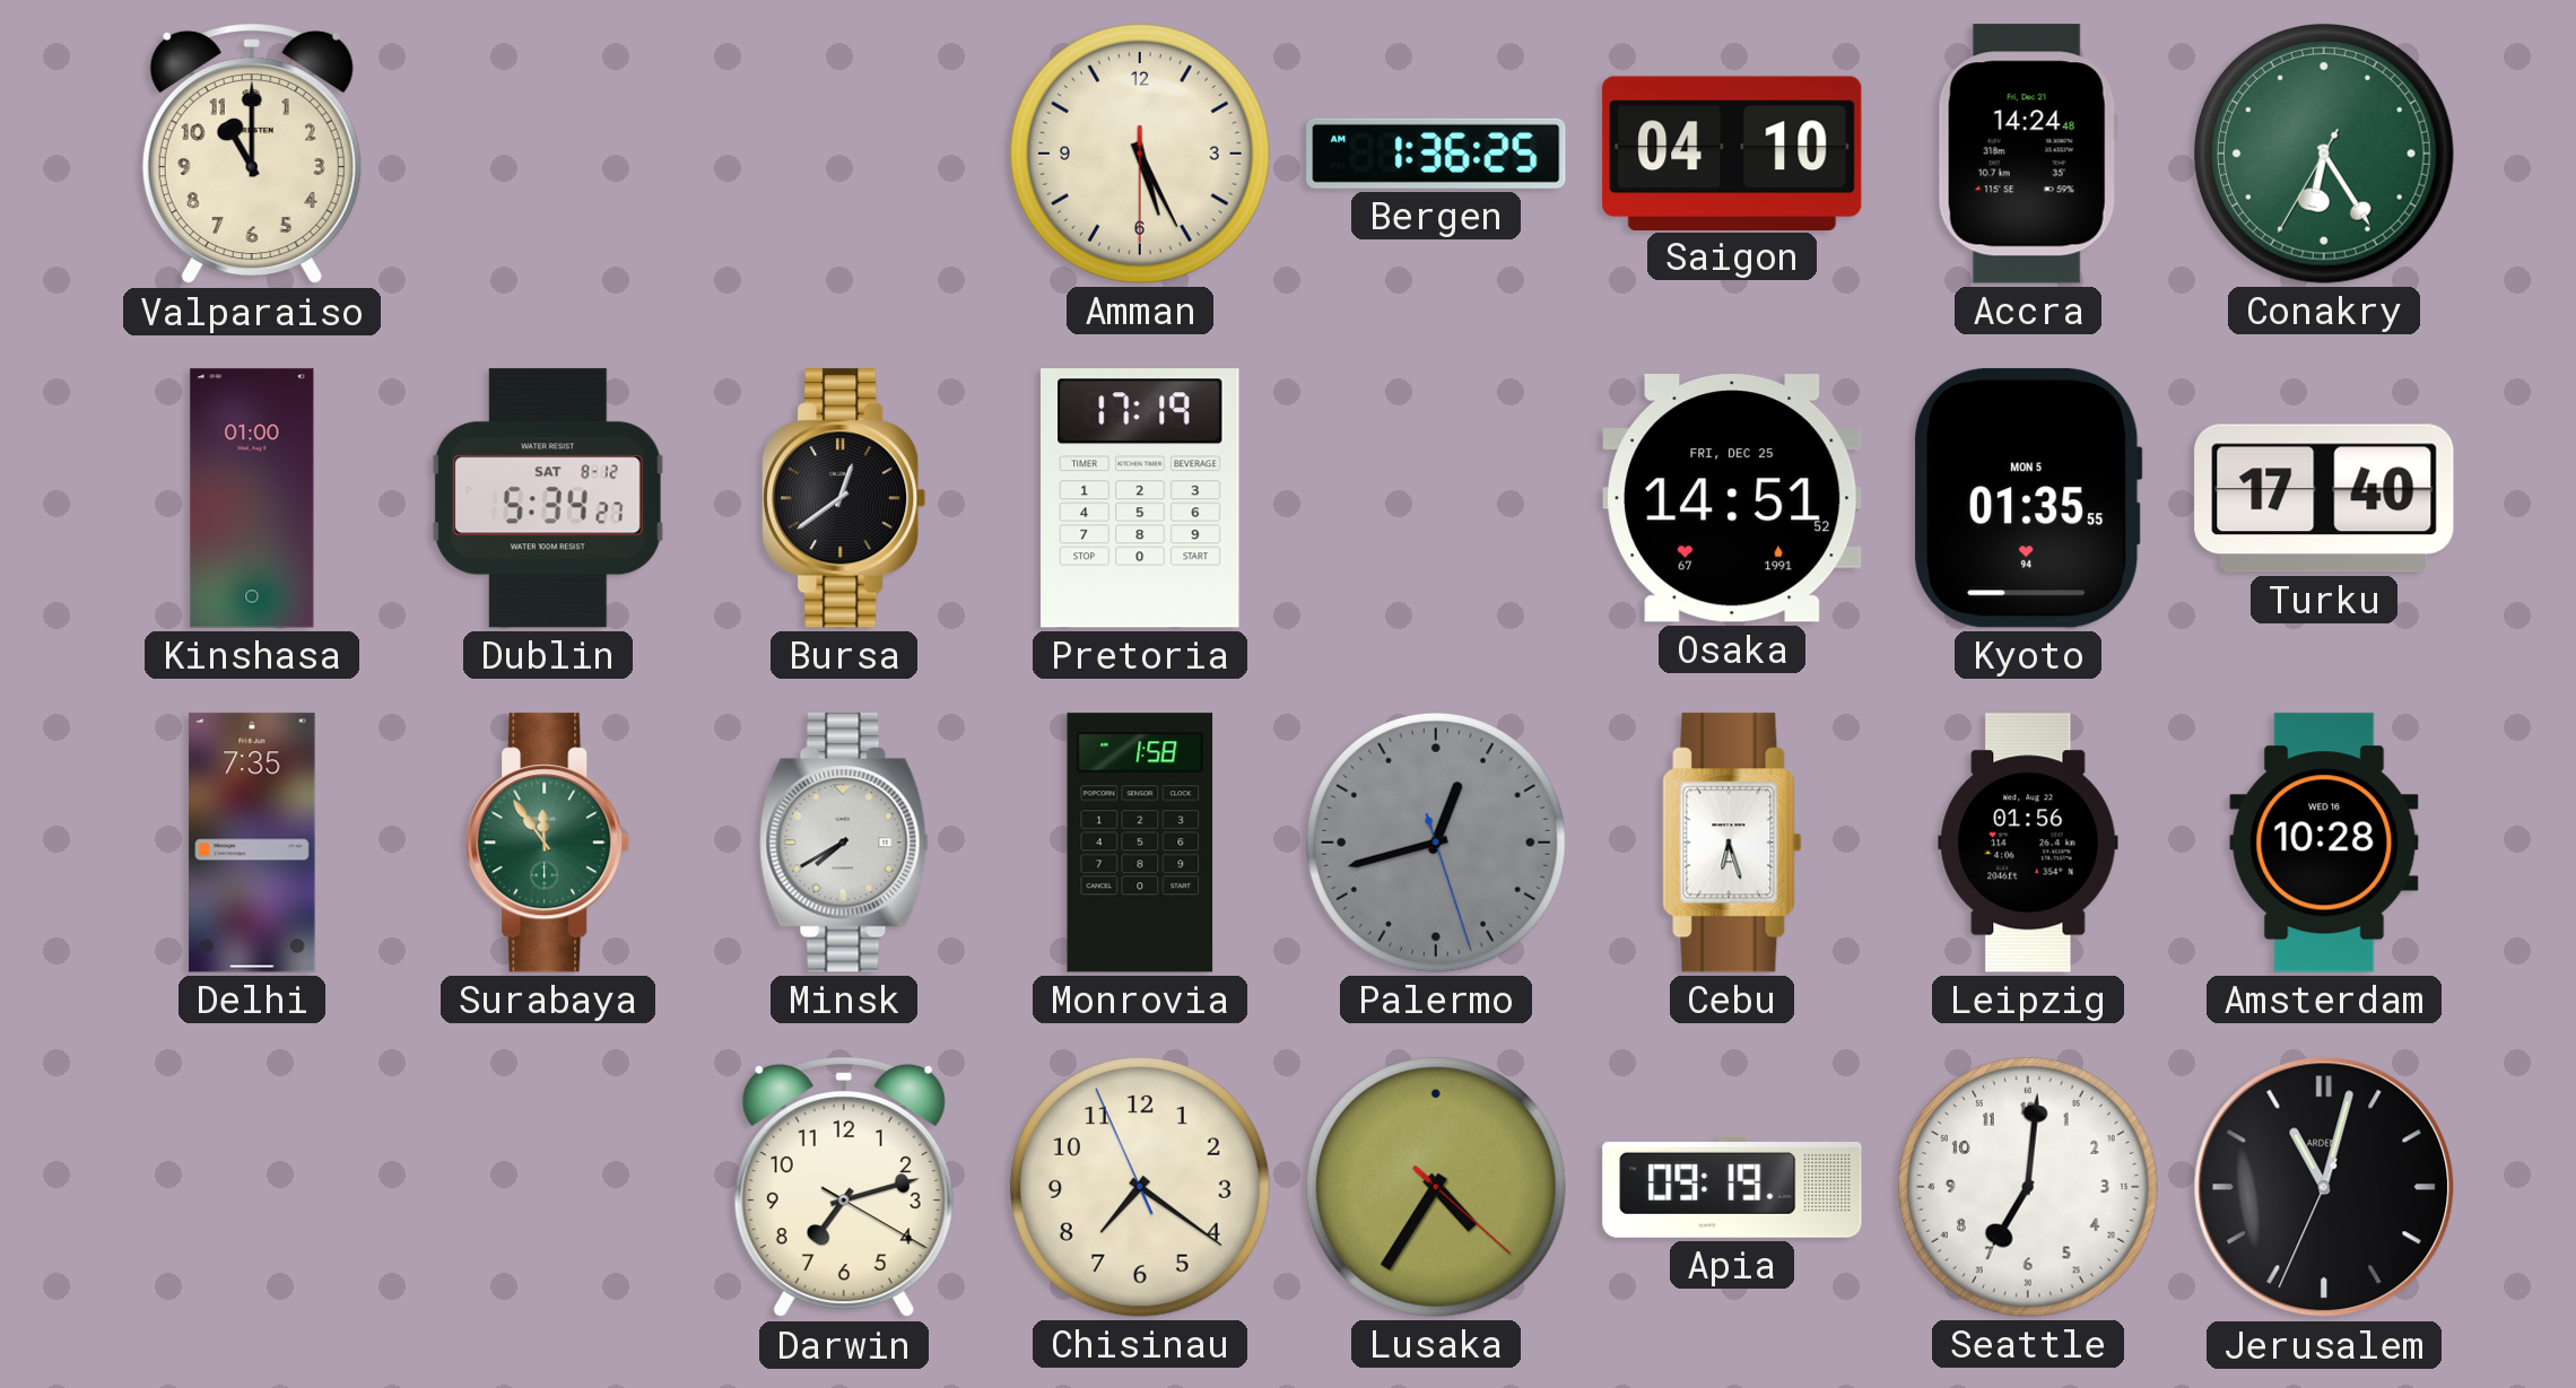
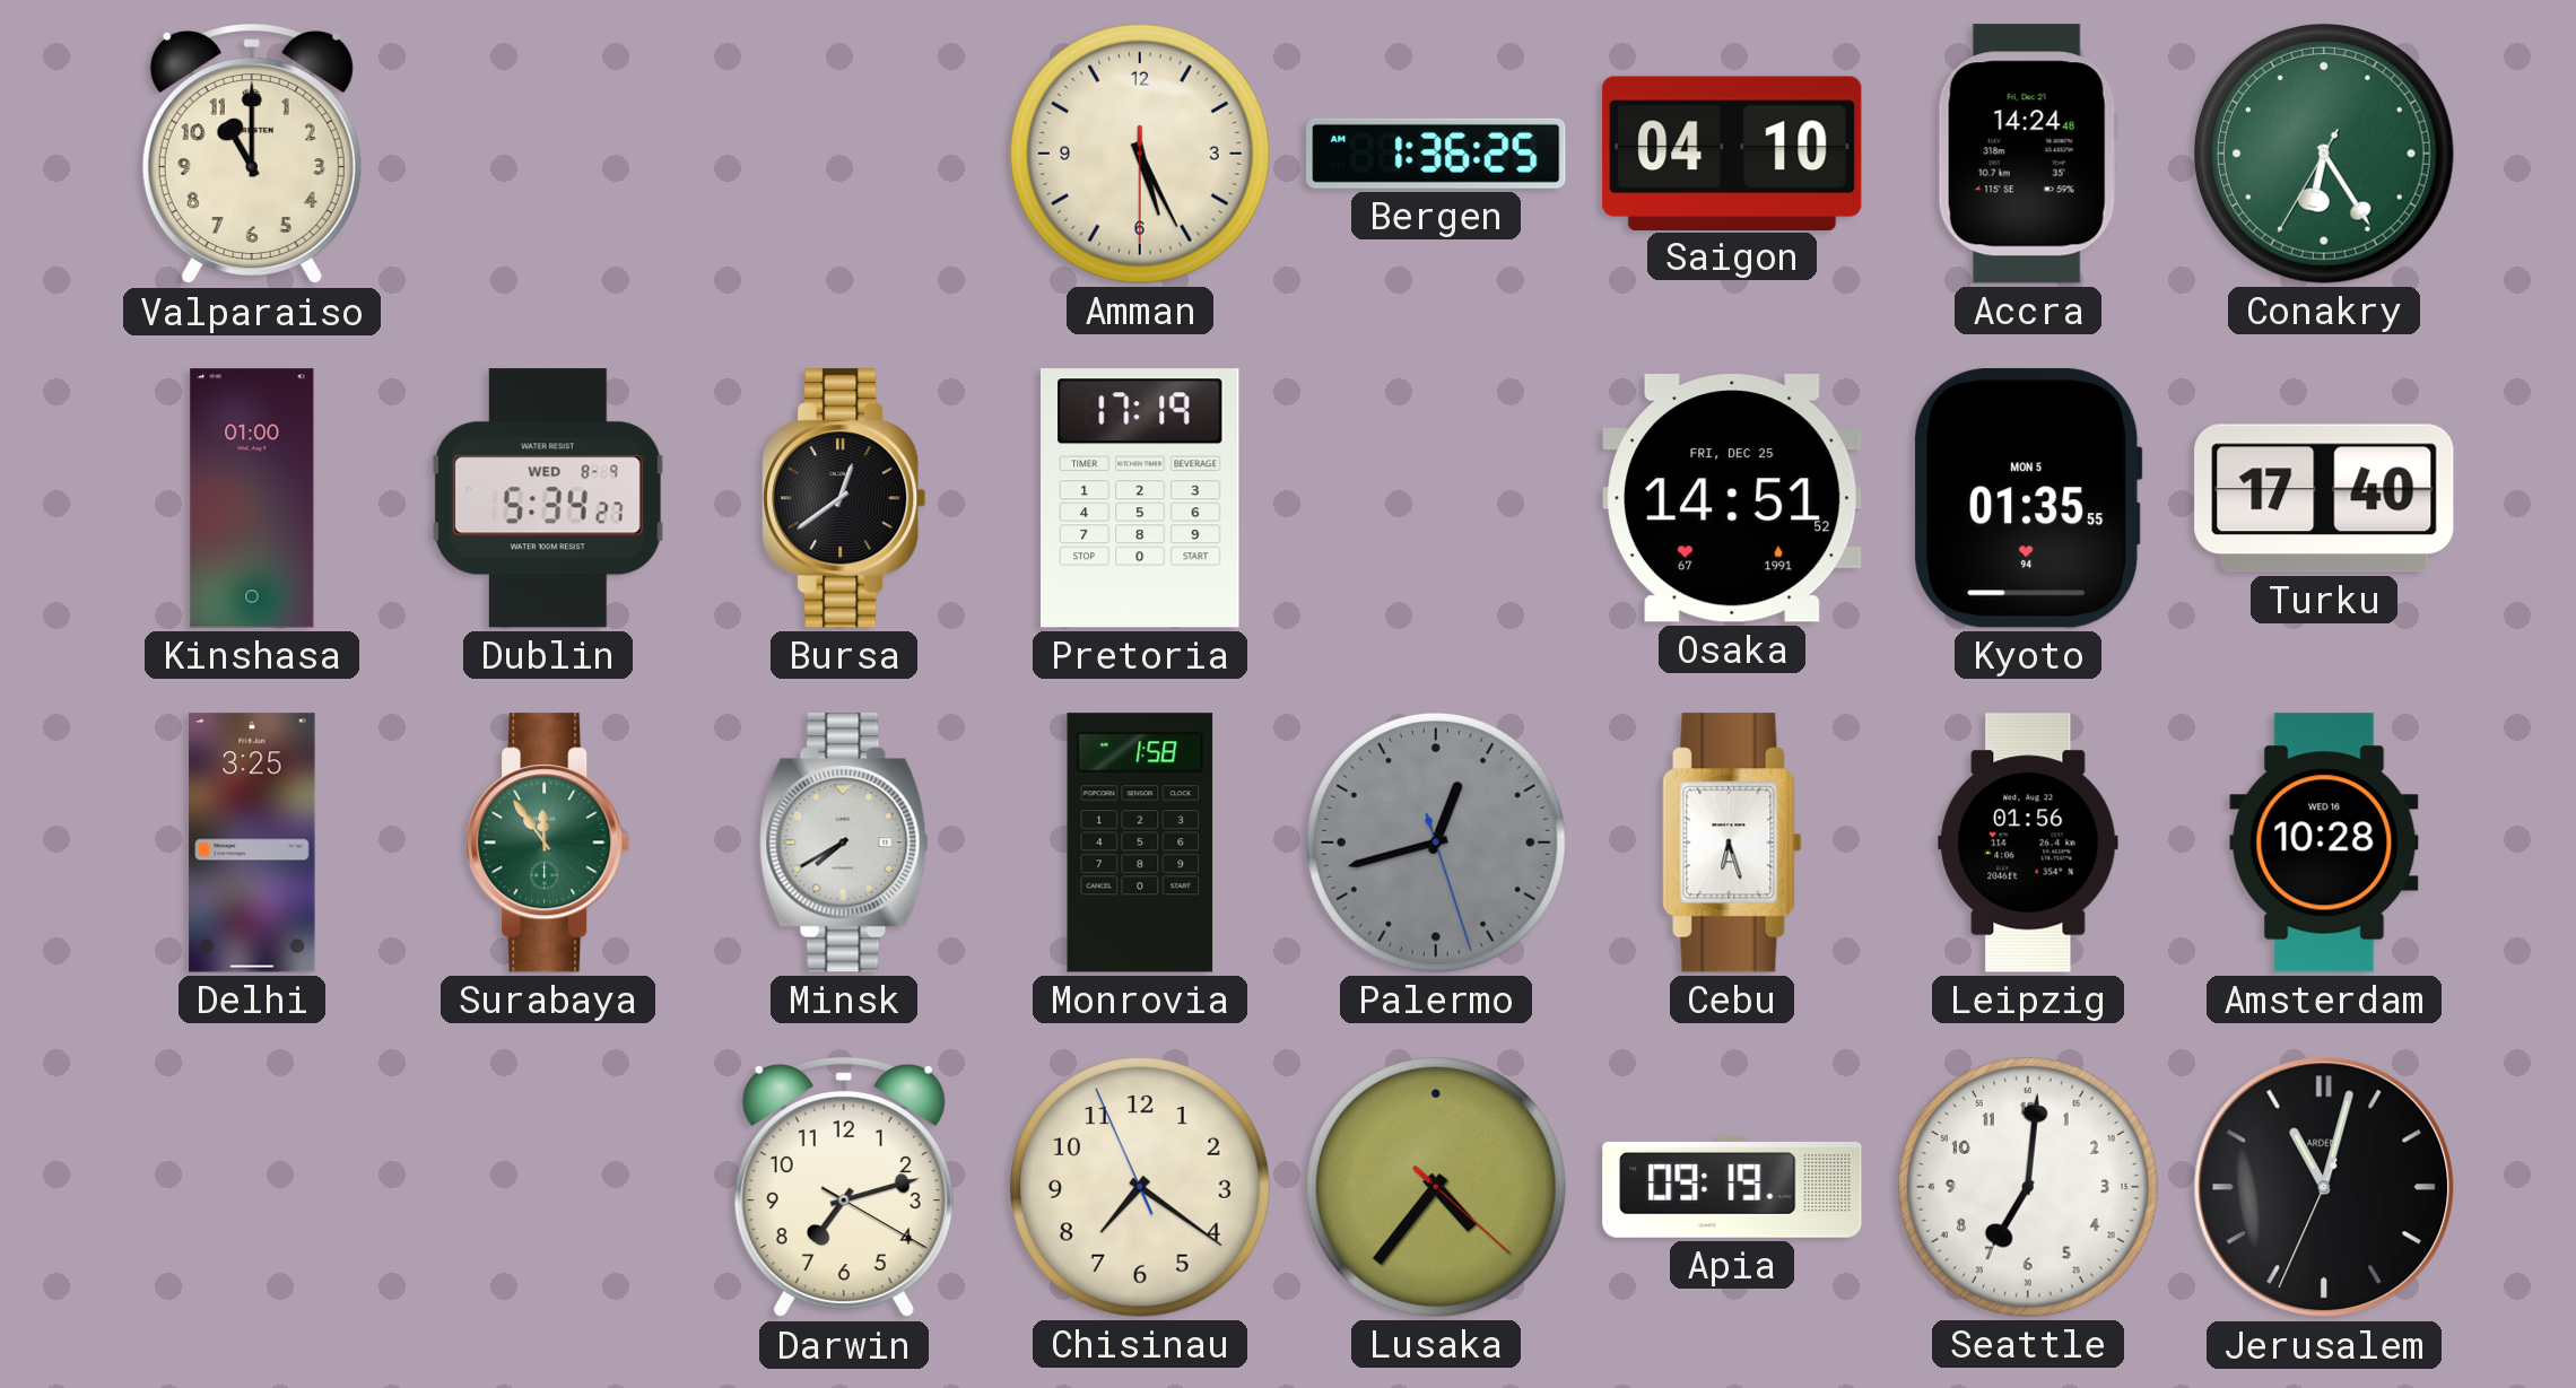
Dublin date: SAT 8-12 -> WED 8-9
Delhi: 7:35 -> 3:25
Lusaka: 4:35 -> 4:36
